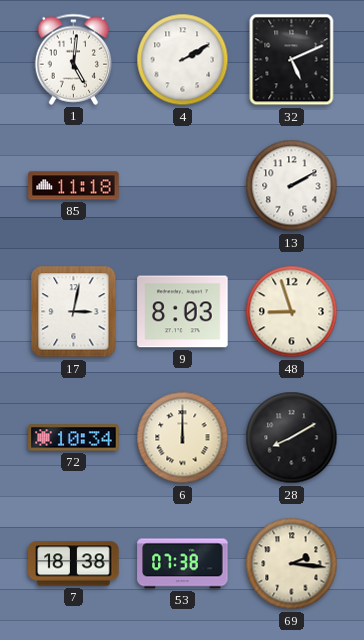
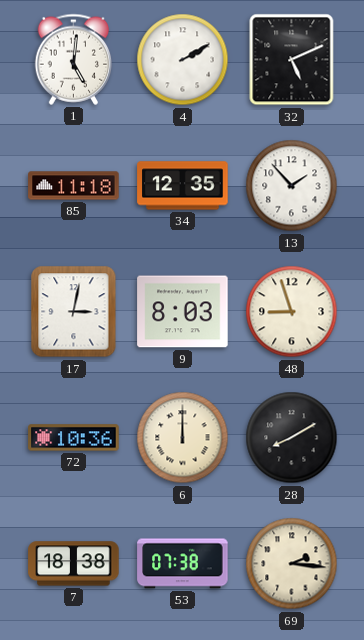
34: none -> 12:35
13: 2:10 -> 1:53
72: 10:34 -> 10:36
